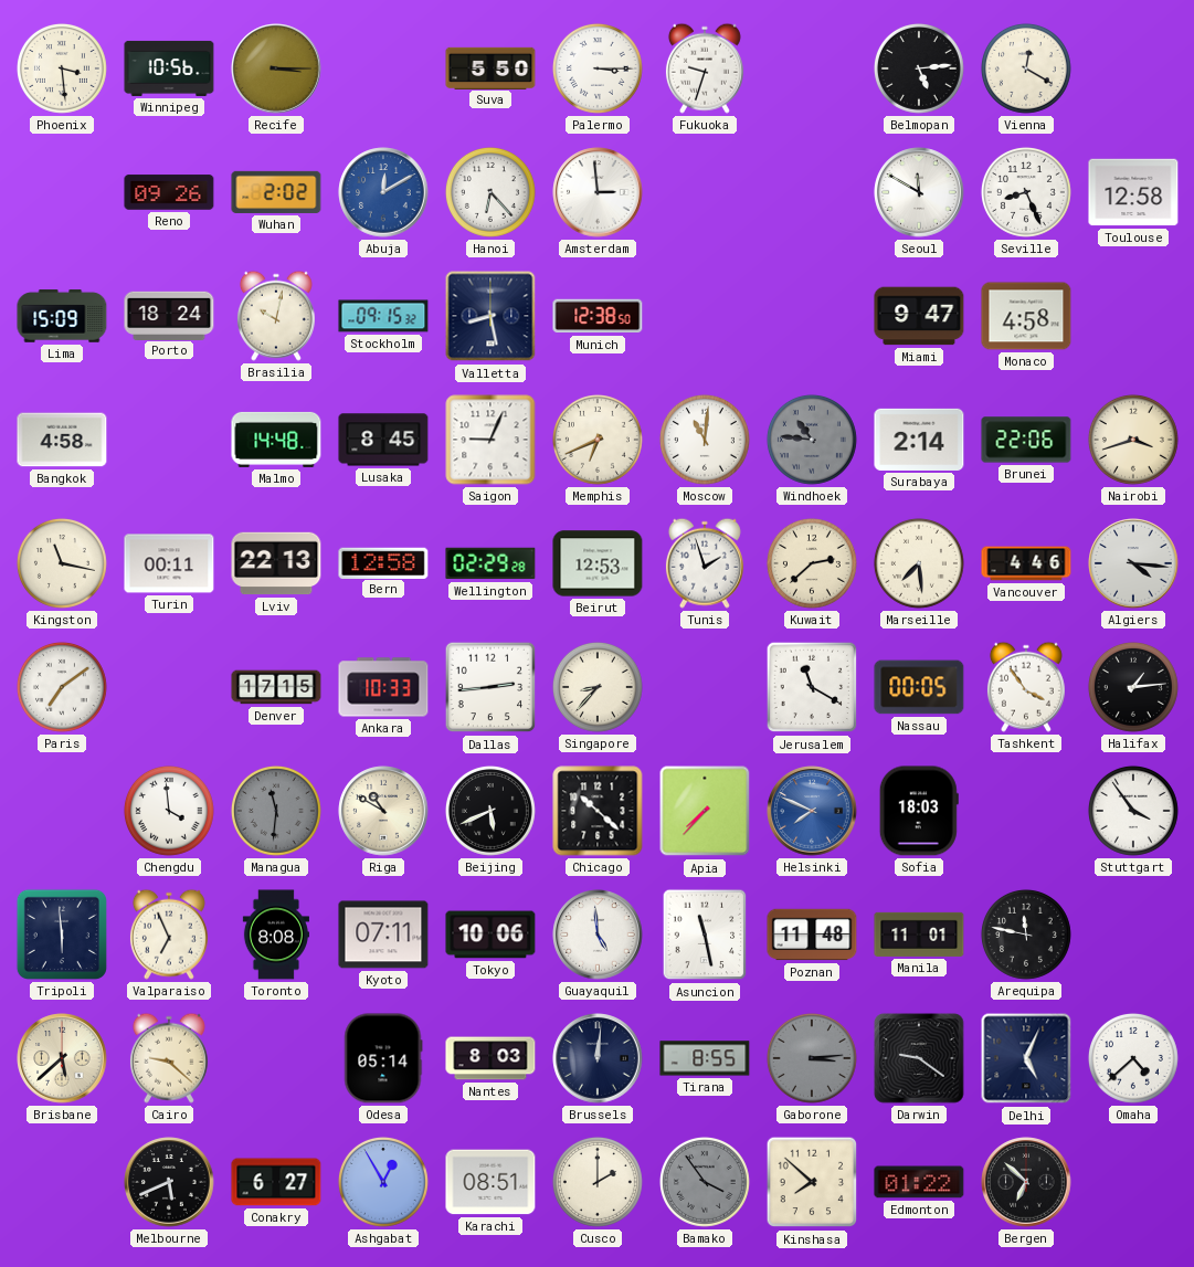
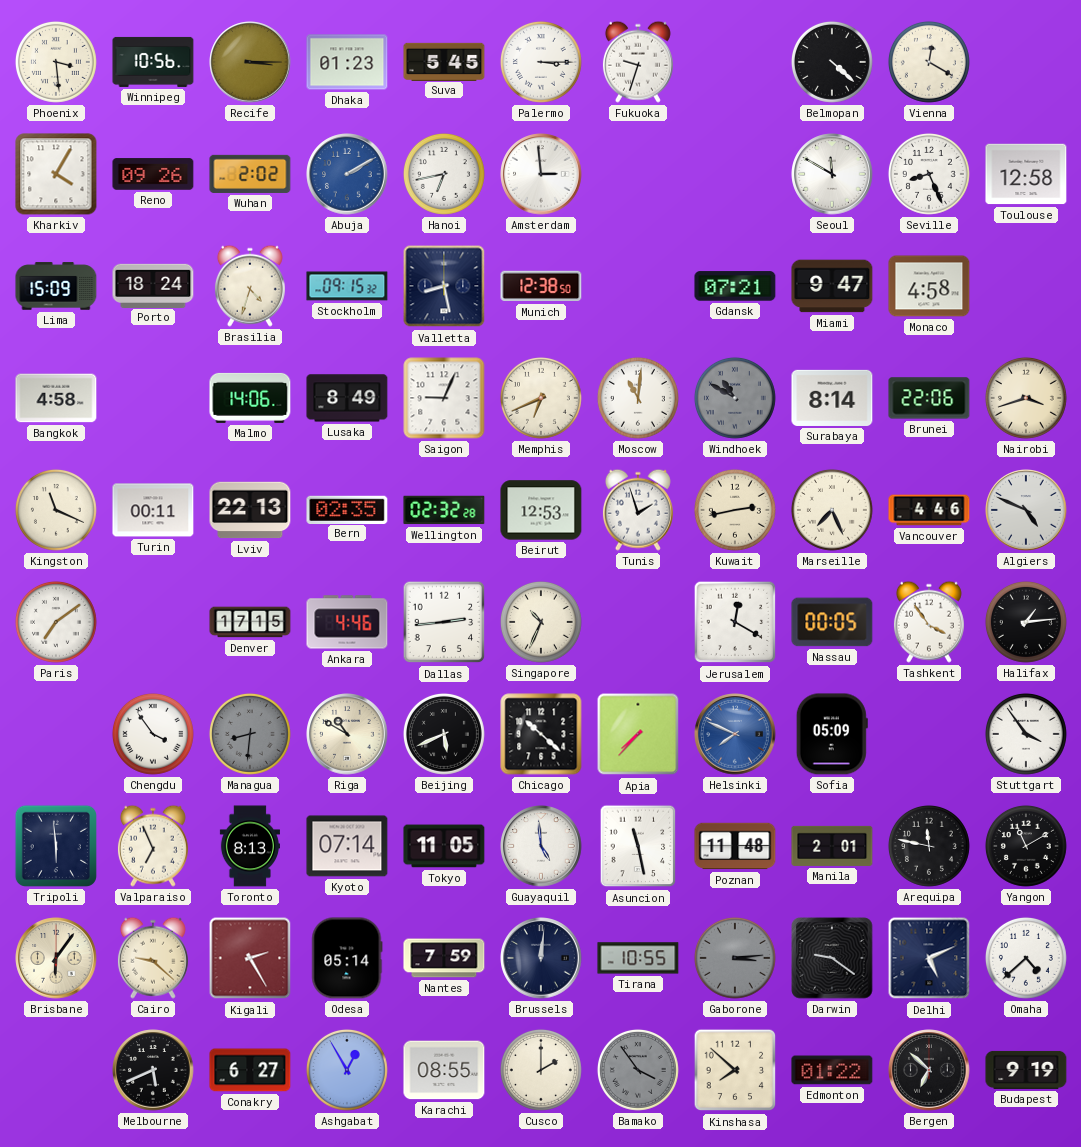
Dhaka: none -> 01:23
Suva: 5:50 -> 5:45
Belmopan: 5:14 -> 4:22
Kharkiv: none -> 4:05
Abuja: 12:10 -> 2:10
Hanoi: 6:23 -> 6:43
Brasilia: 10:02 -> 4:33
Gdansk: none -> 07:21
Malmo: 14:48 -> 14:06
Lusaka: 8:45 -> 8:49
Windhoek: 10:46 -> 10:50
Surabaya: 2:14 -> 8:14
Kingston: 11:17 -> 11:19
Bern: 12:58 -> 02:35
Wellington: 02:29 -> 02:32
Kuwait: 2:38 -> 2:43
Marseille: 7:29 -> 7:26
Algiers: 4:16 -> 4:49
Ankara: 10:33 -> 4:46
Singapore: 8:37 -> 10:34
Jerusalem: 11:20 -> 12:20
Chengdu: 3:59 -> 3:54
Managua: 11:31 -> 8:31
Sofia: 18:03 -> 05:09
Toronto: 8:08 -> 8:13
Kyoto: 07:11 -> 07:14
Tokyo: 10:06 -> 11:05
Manila: 11:01 -> 2:01
Yangon: none -> 11:10
Brisbane: 5:38 -> 6:06
Kigali: none -> 2:25
Nantes: 8:03 -> 7:59
Tirana: 8:55 -> 10:55
Delhi: 5:04 -> 5:11
Karachi: 08:51 -> 08:55
Budapest: none -> 9:19
